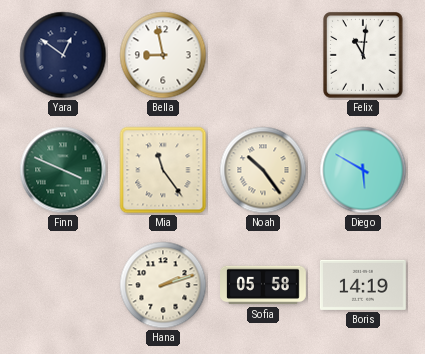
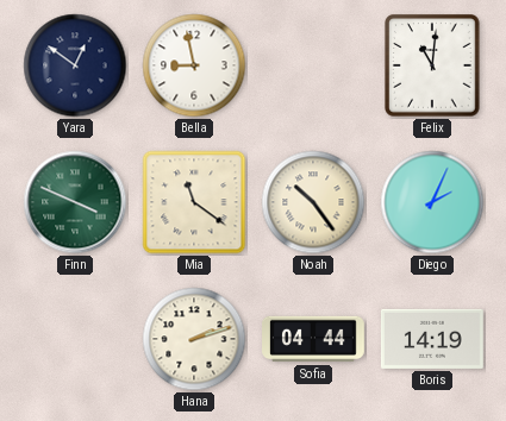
Mia: 11:24 -> 11:21
Diego: 5:50 -> 2:04
Sofia: 05:58 -> 04:44
